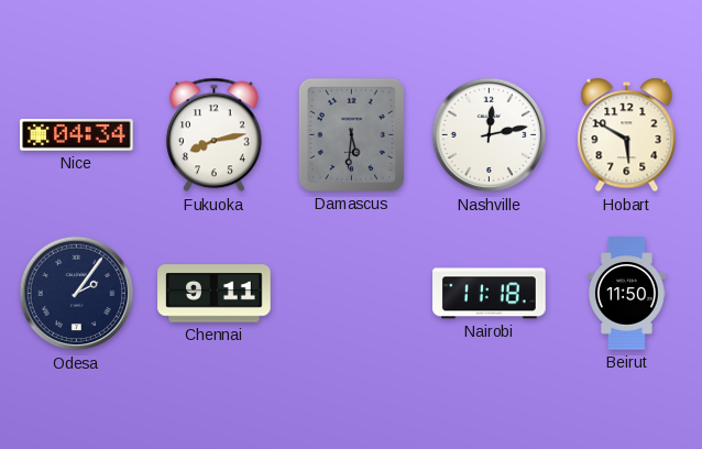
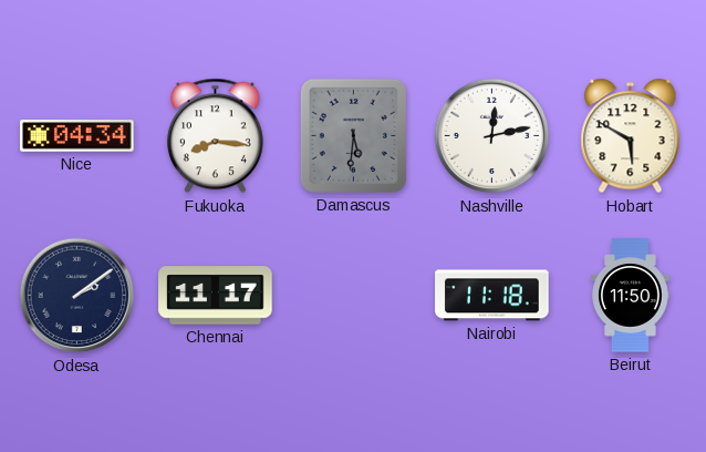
Fukuoka: 8:13 -> 8:16
Odesa: 2:06 -> 2:09
Chennai: 9:11 -> 11:17
